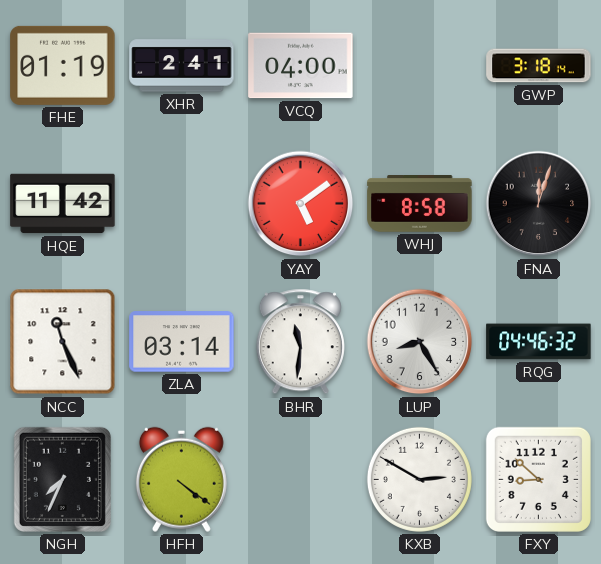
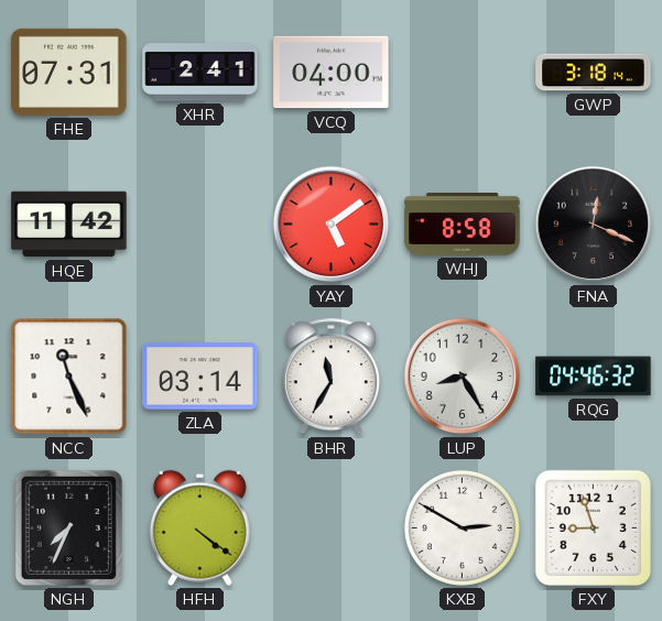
FHE: 01:19 -> 07:31
FNA: 12:03 -> 12:19
BHR: 11:31 -> 11:35
FXY: 8:52 -> 8:57
